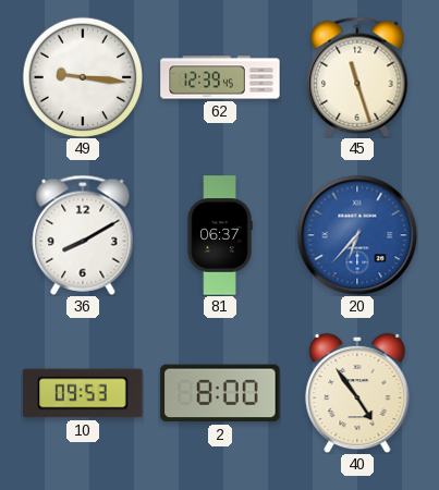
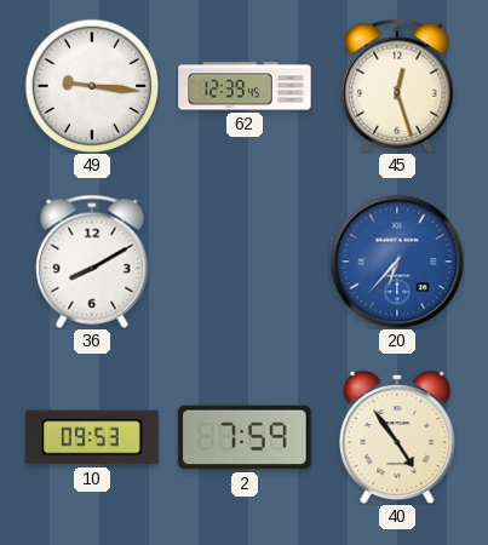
45: 11:27 -> 12:27
81: 06:37 -> none
2: 8:00 -> 7:59
